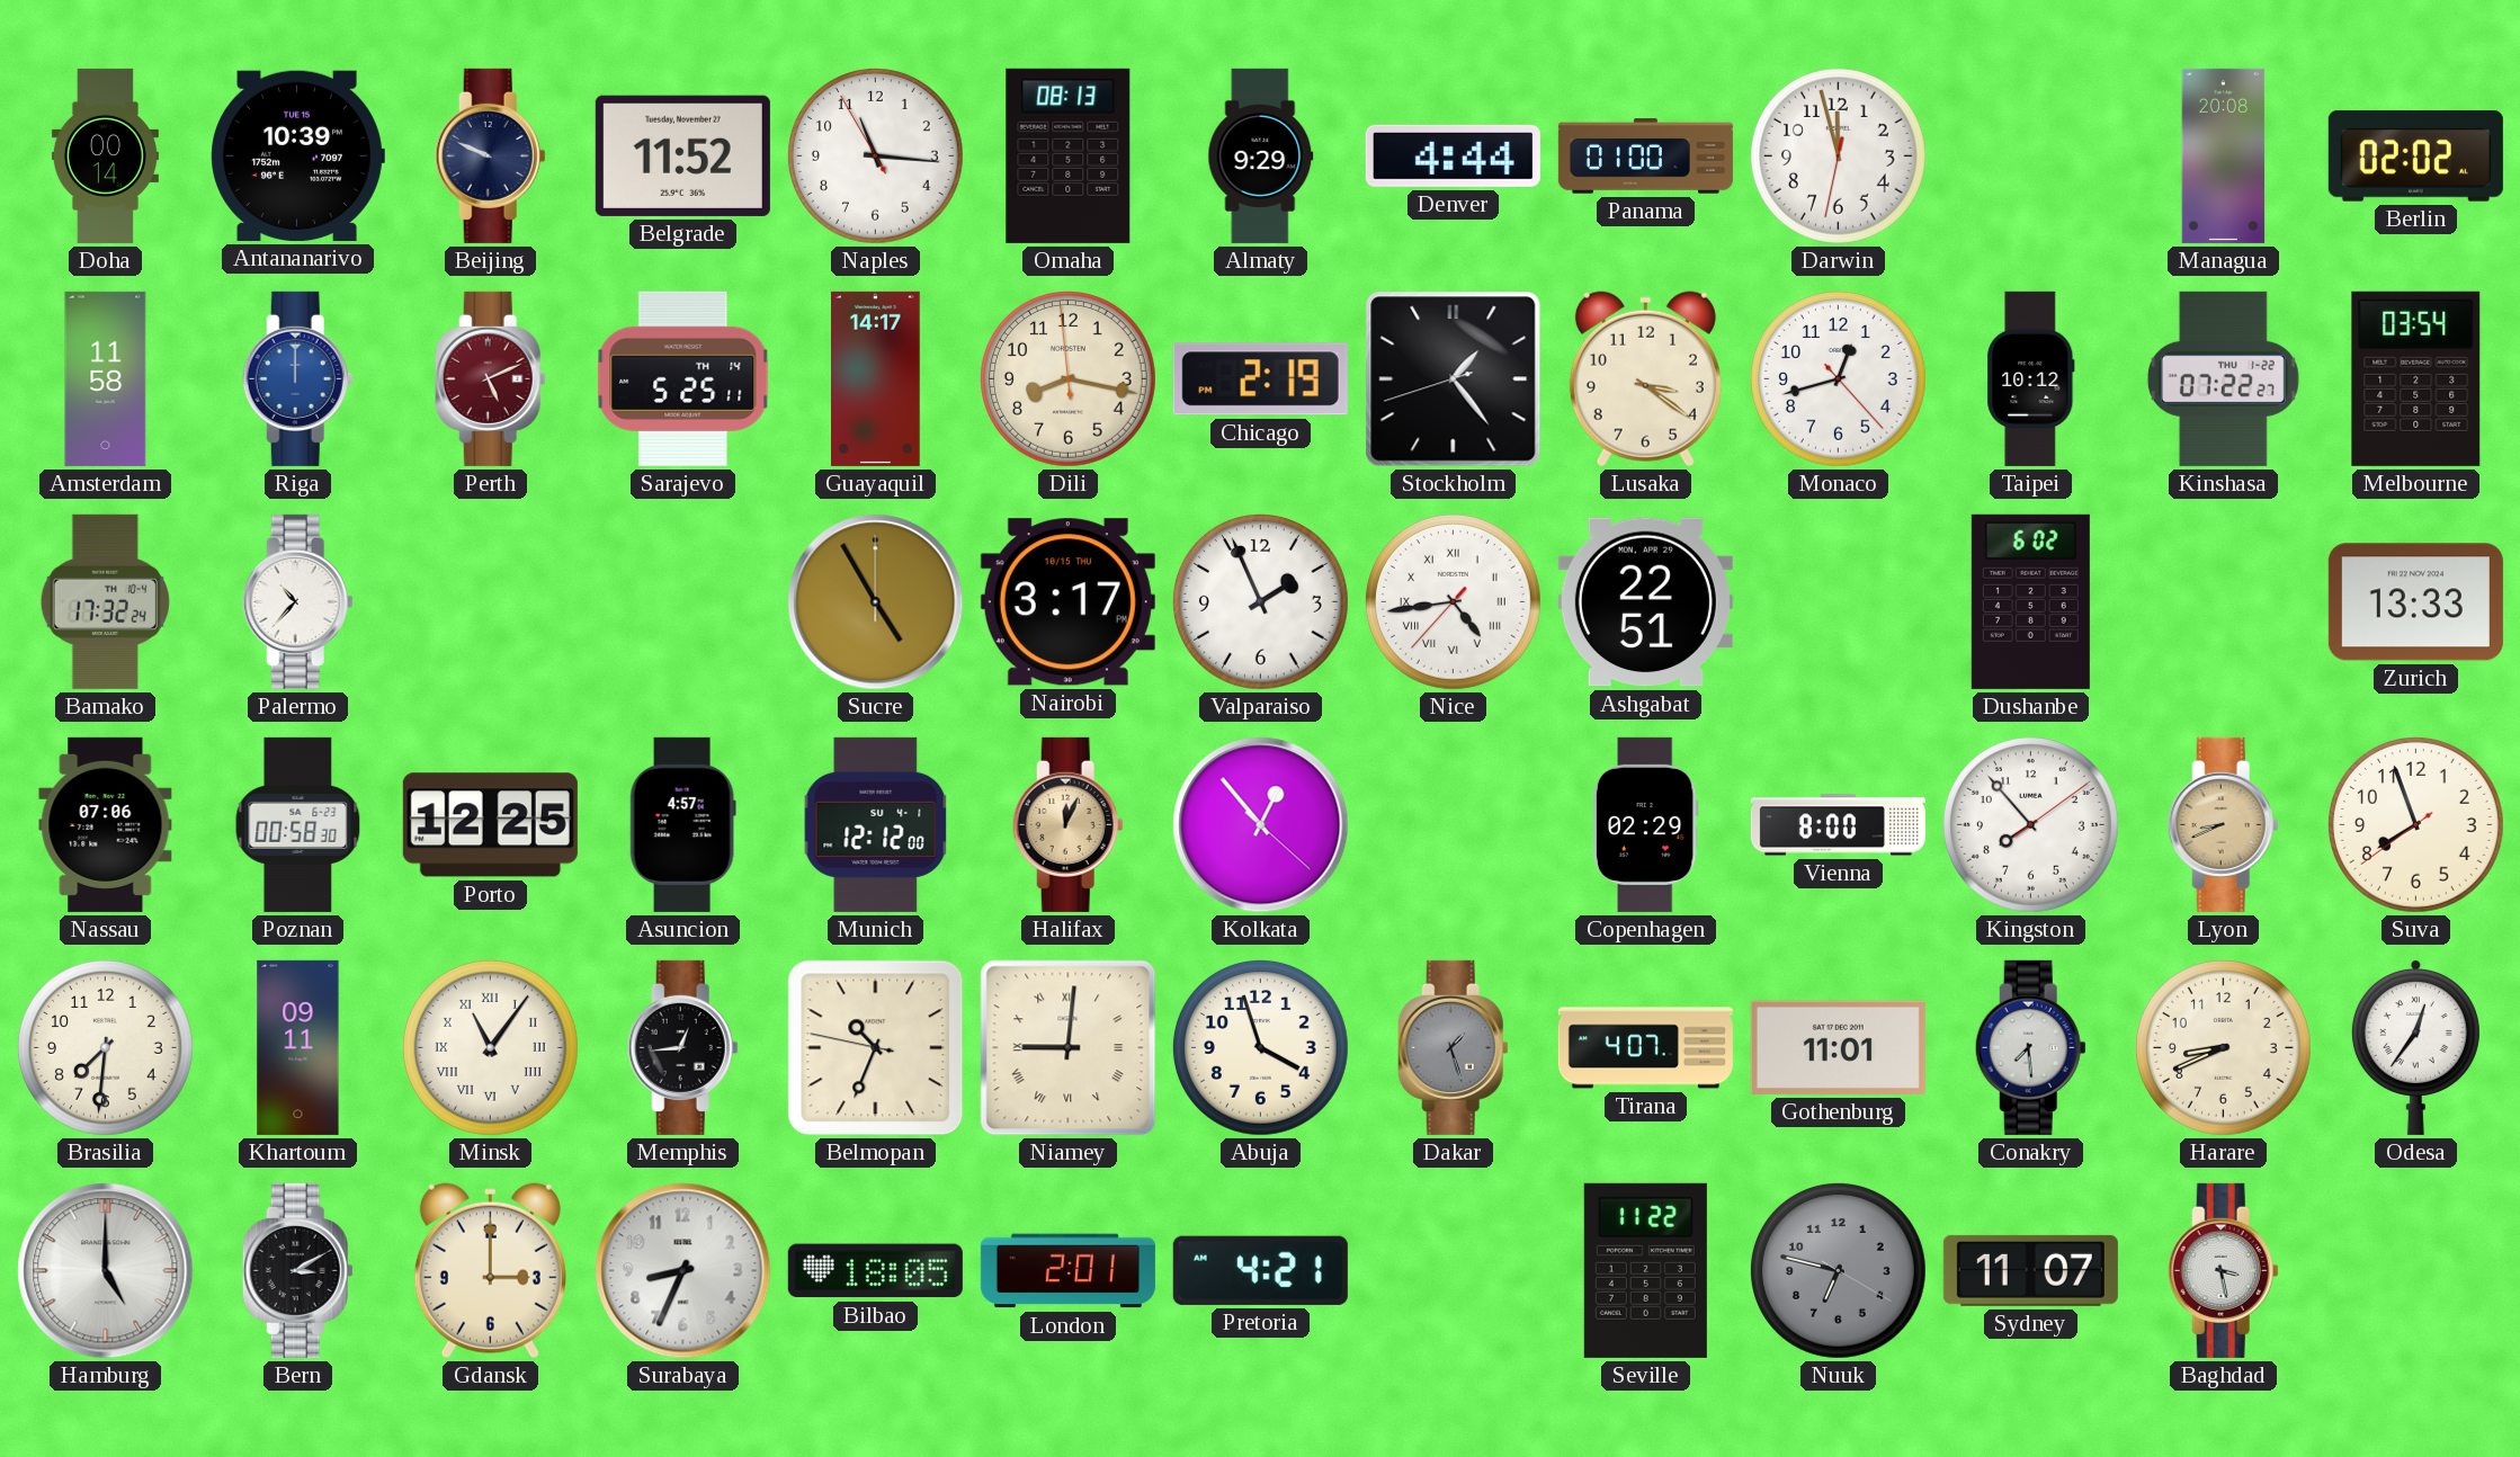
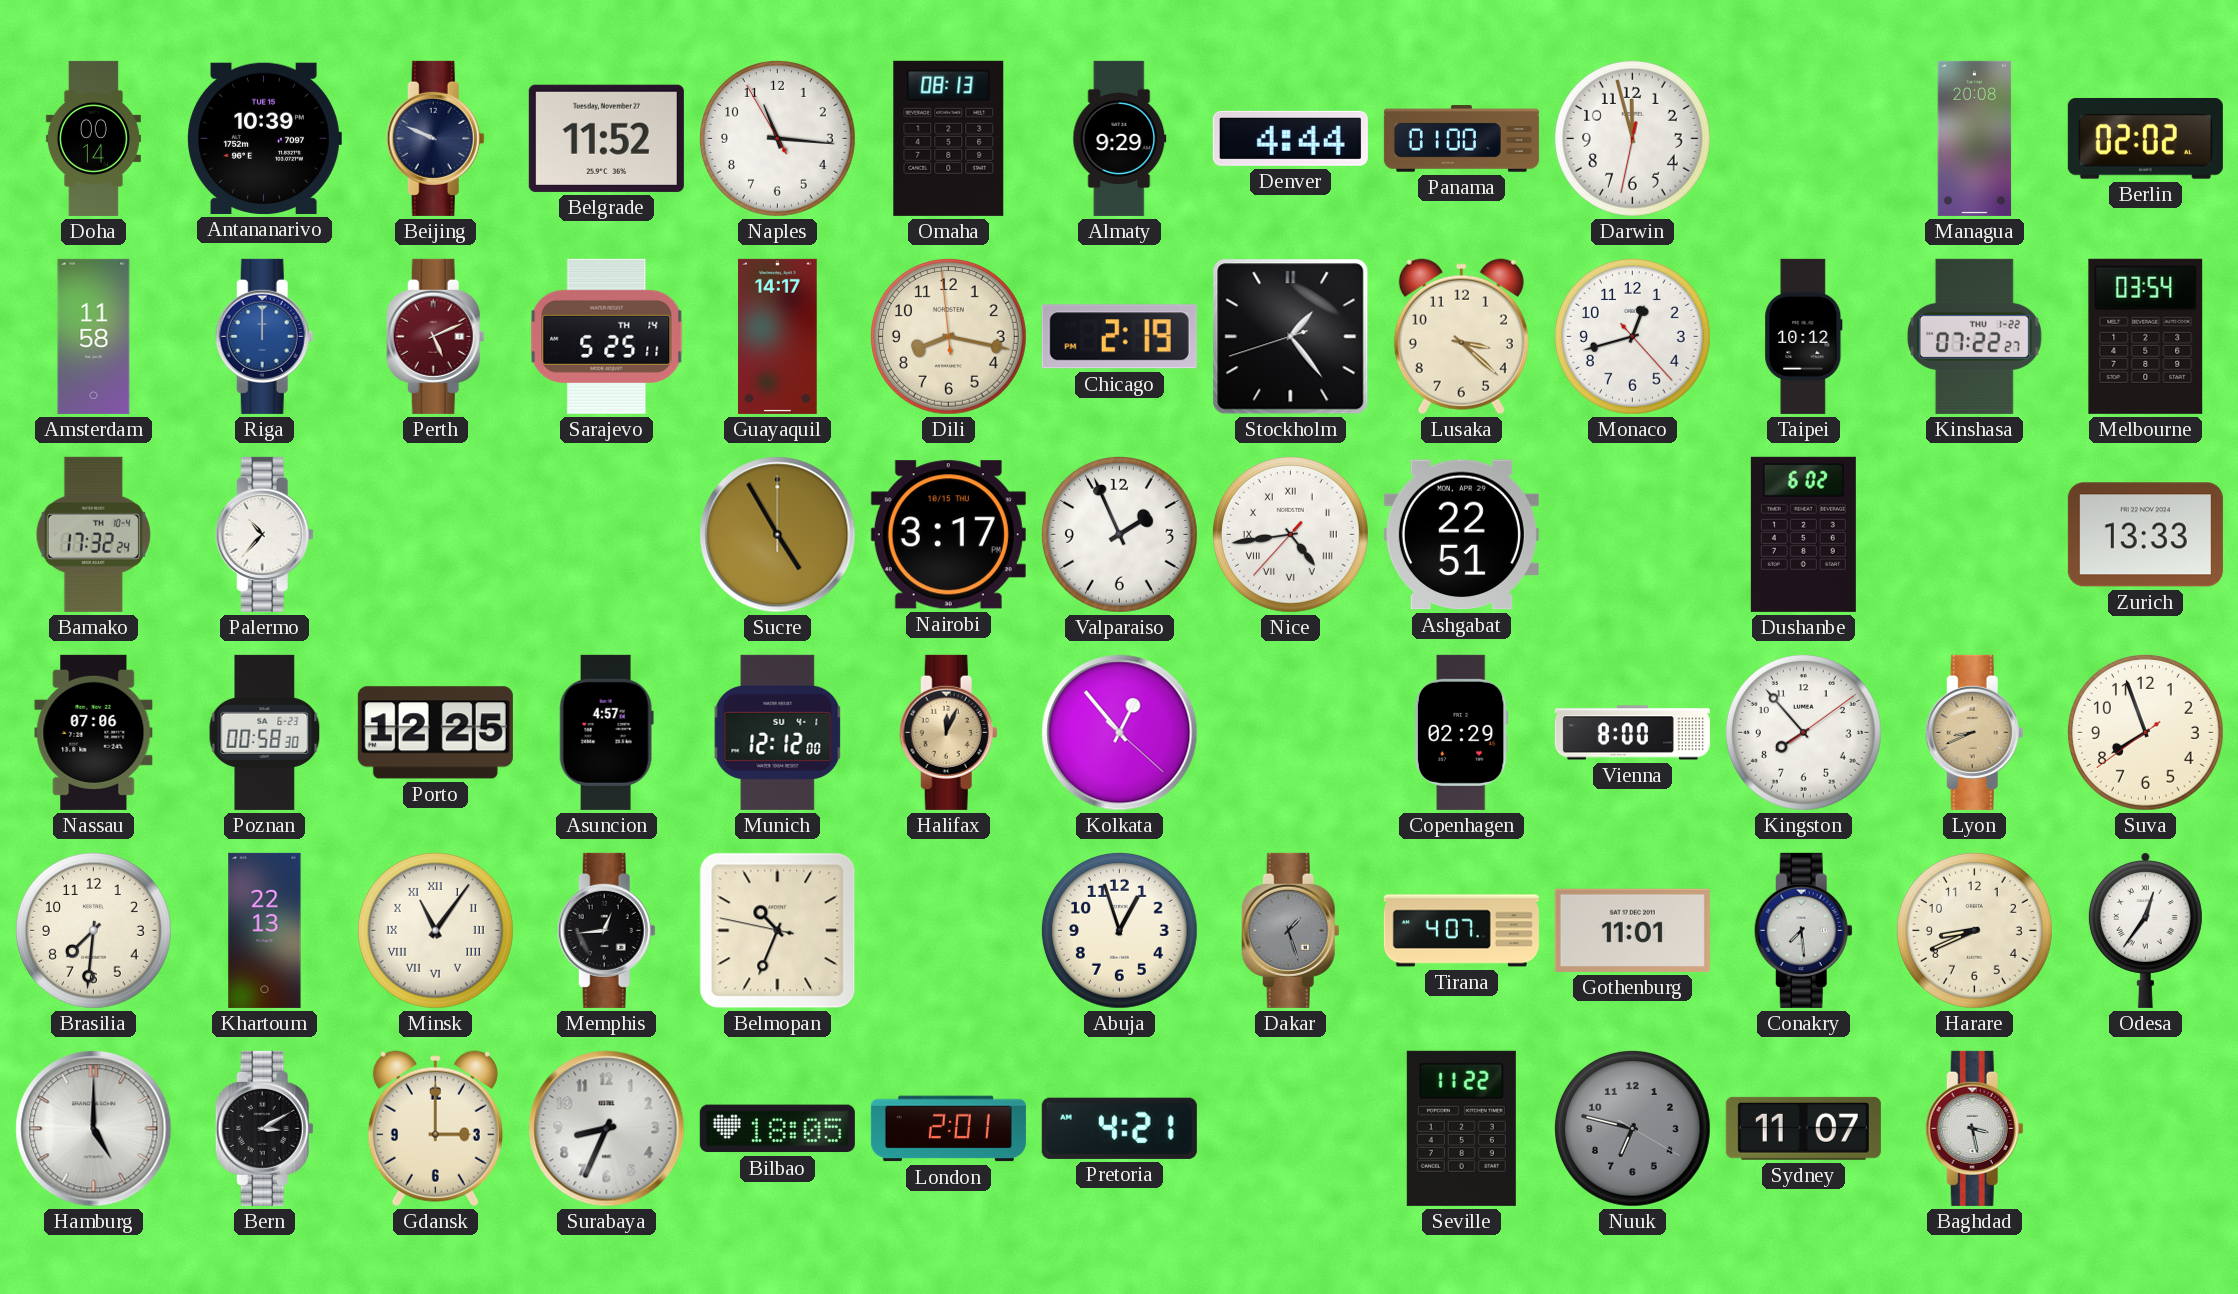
Lusaka: 3:21 -> 3:22
Khartoum: 09:11 -> 22:13
Niamey: 9:01 -> none
Abuja: 3:57 -> 12:57
